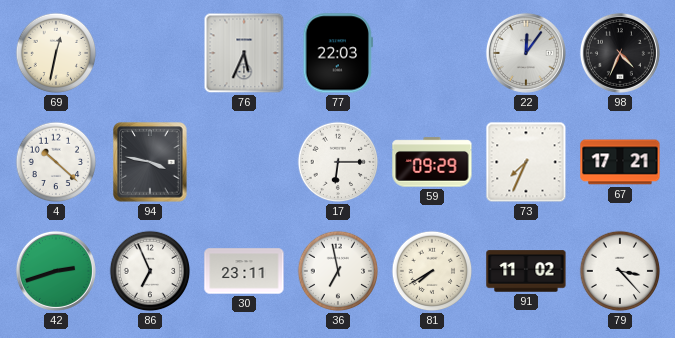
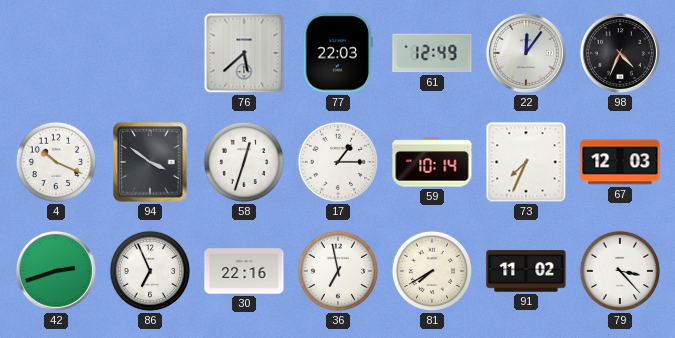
69: 12:32 -> none
76: 5:34 -> 5:38
61: none -> 12:49
4: 10:22 -> 10:19
94: 3:47 -> 3:51
58: none -> 12:33
17: 6:15 -> 1:15
59: 09:29 -> 10:14
67: 17:21 -> 12:03
30: 23:11 -> 22:16
